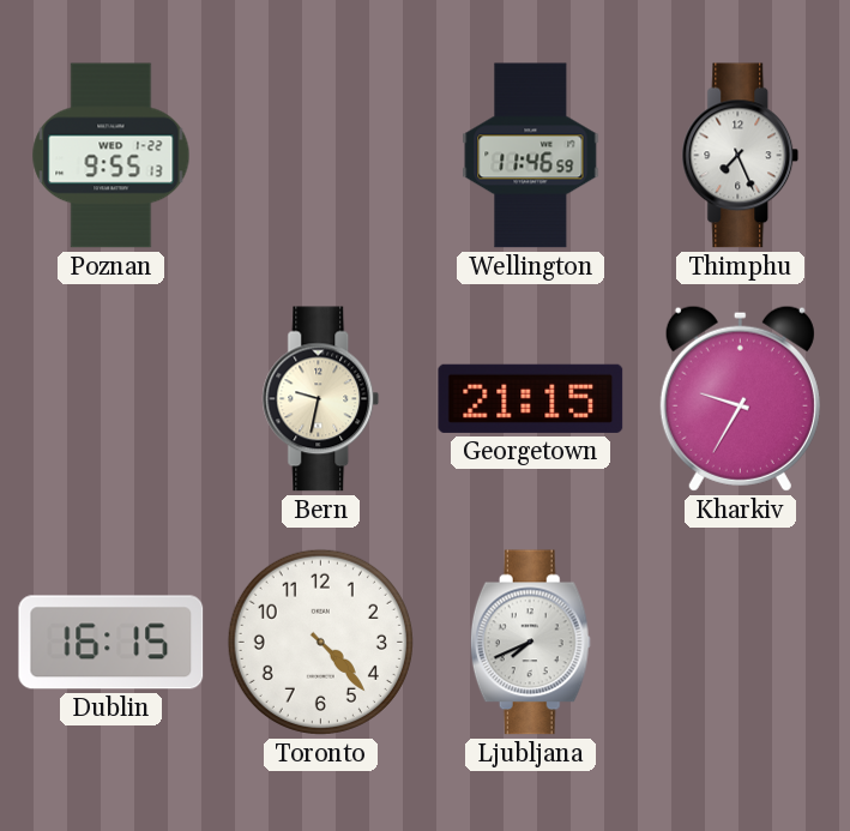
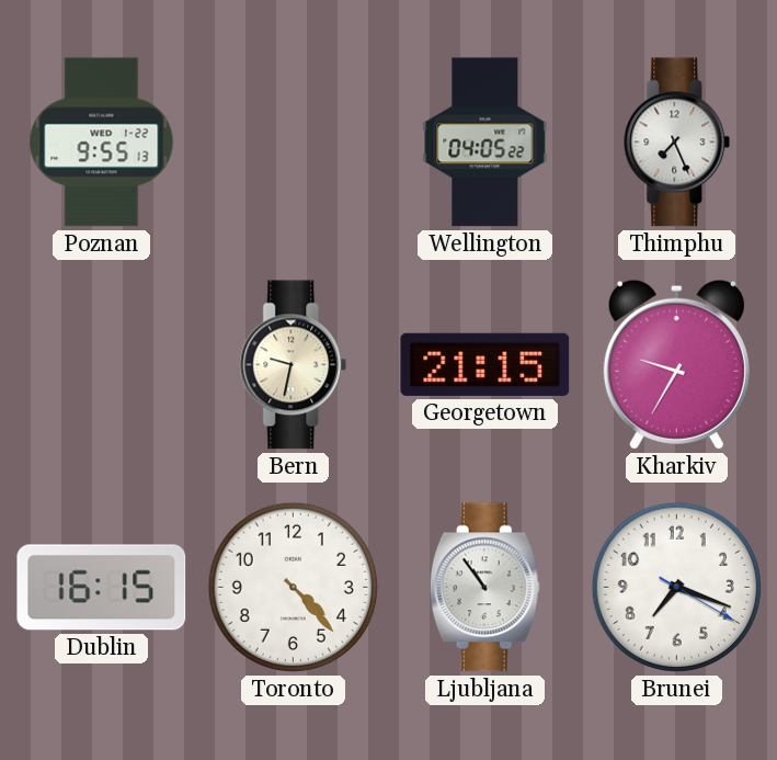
Wellington: 11:46 -> 04:05
Ljubljana: 7:41 -> 10:54
Brunei: none -> 7:18
